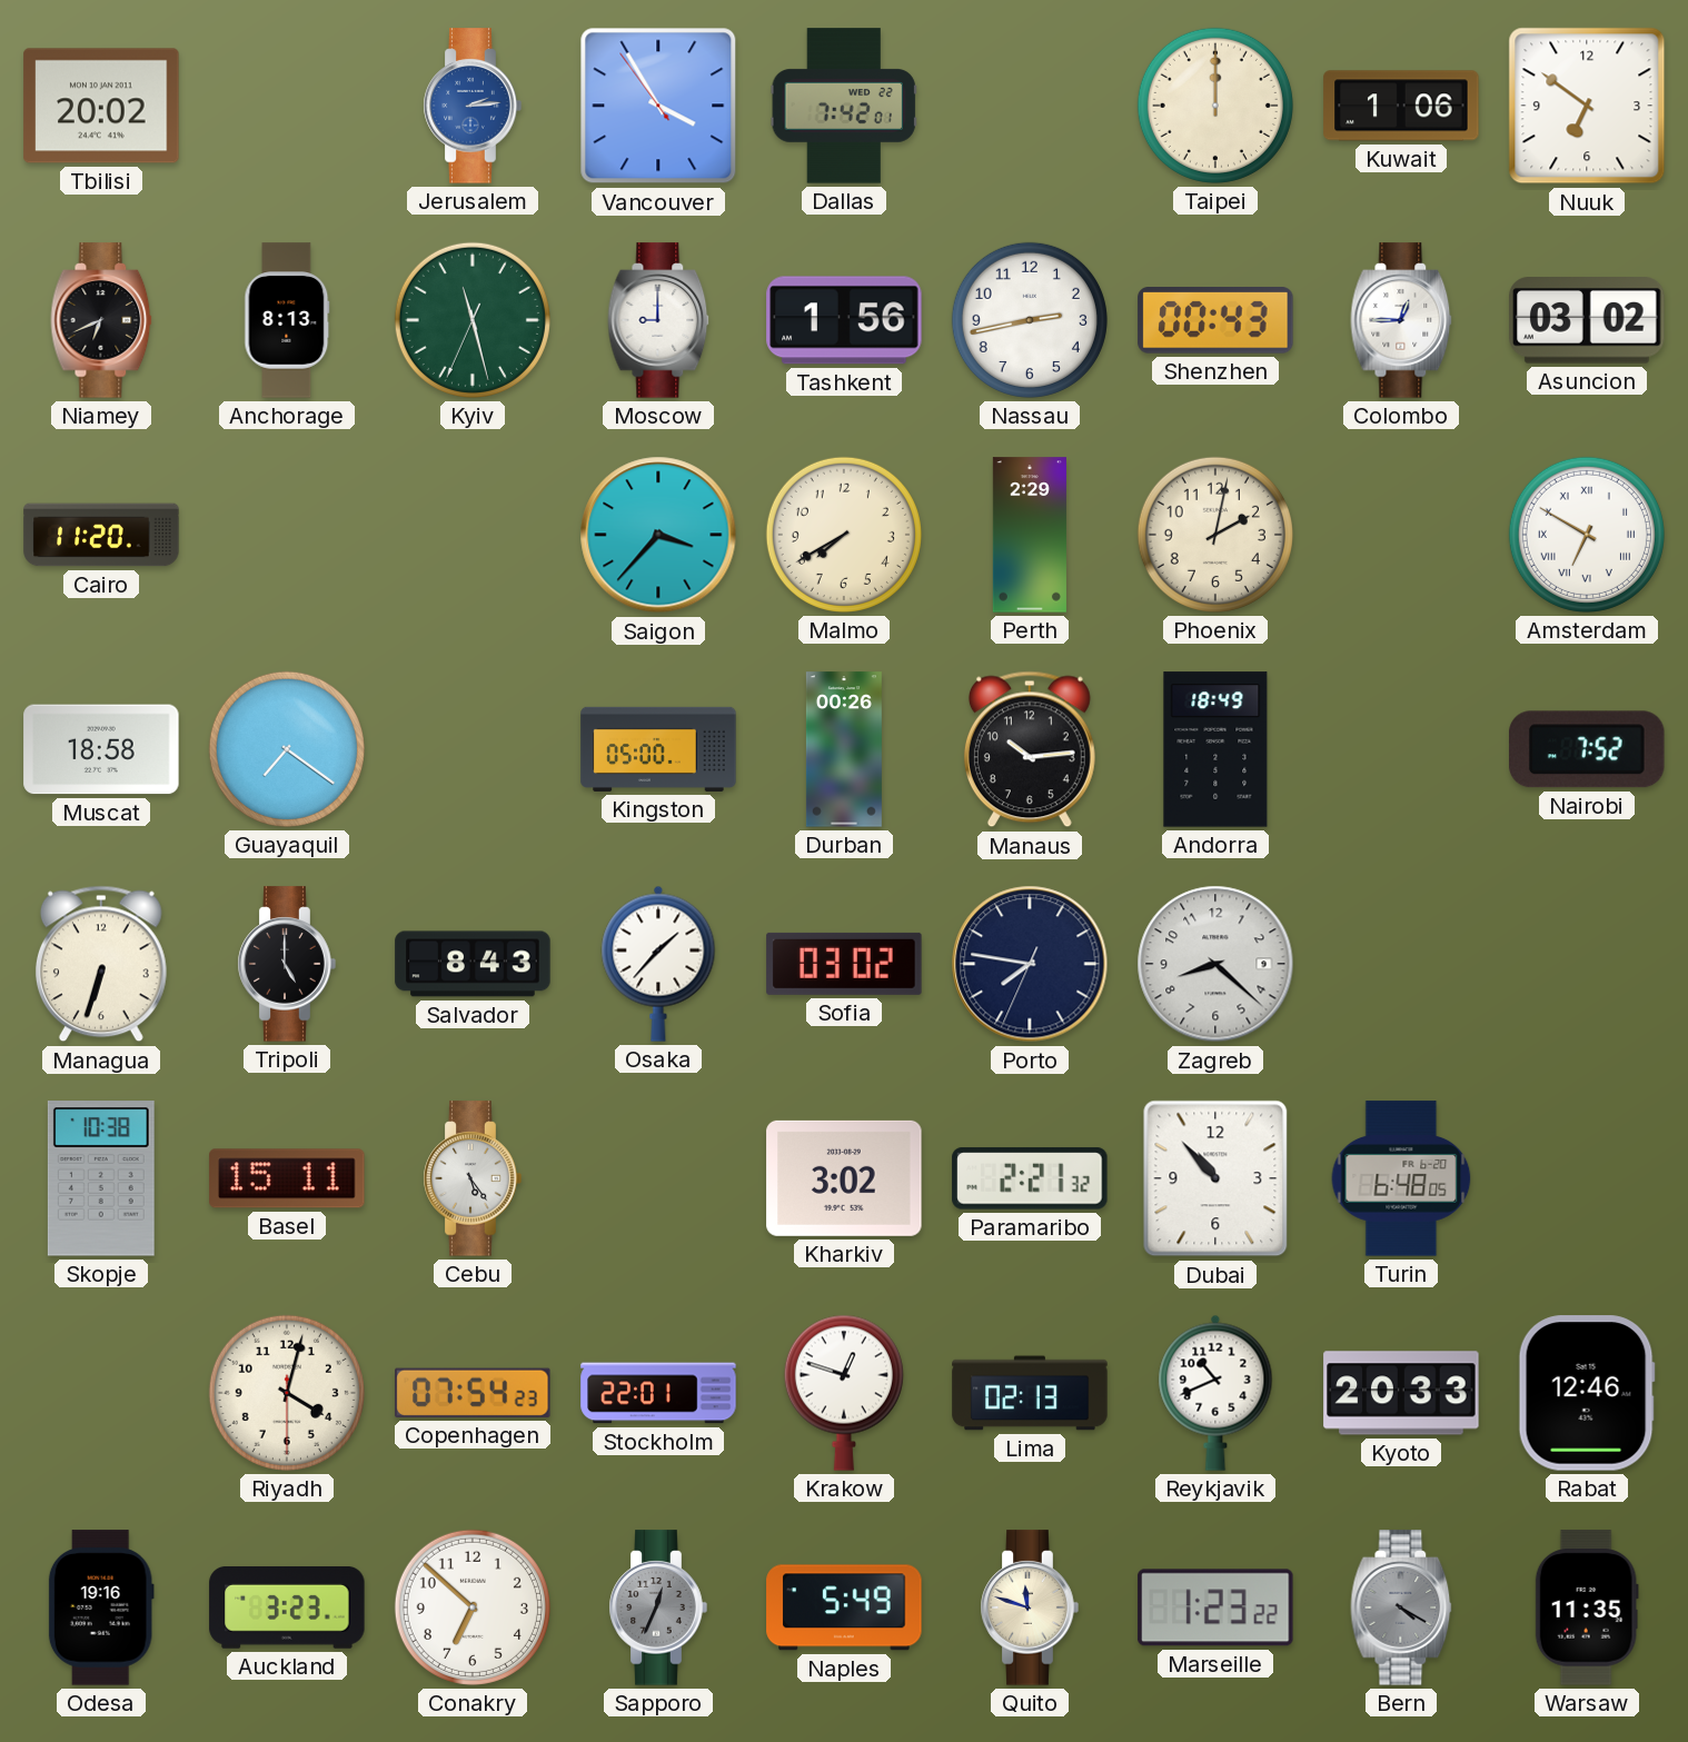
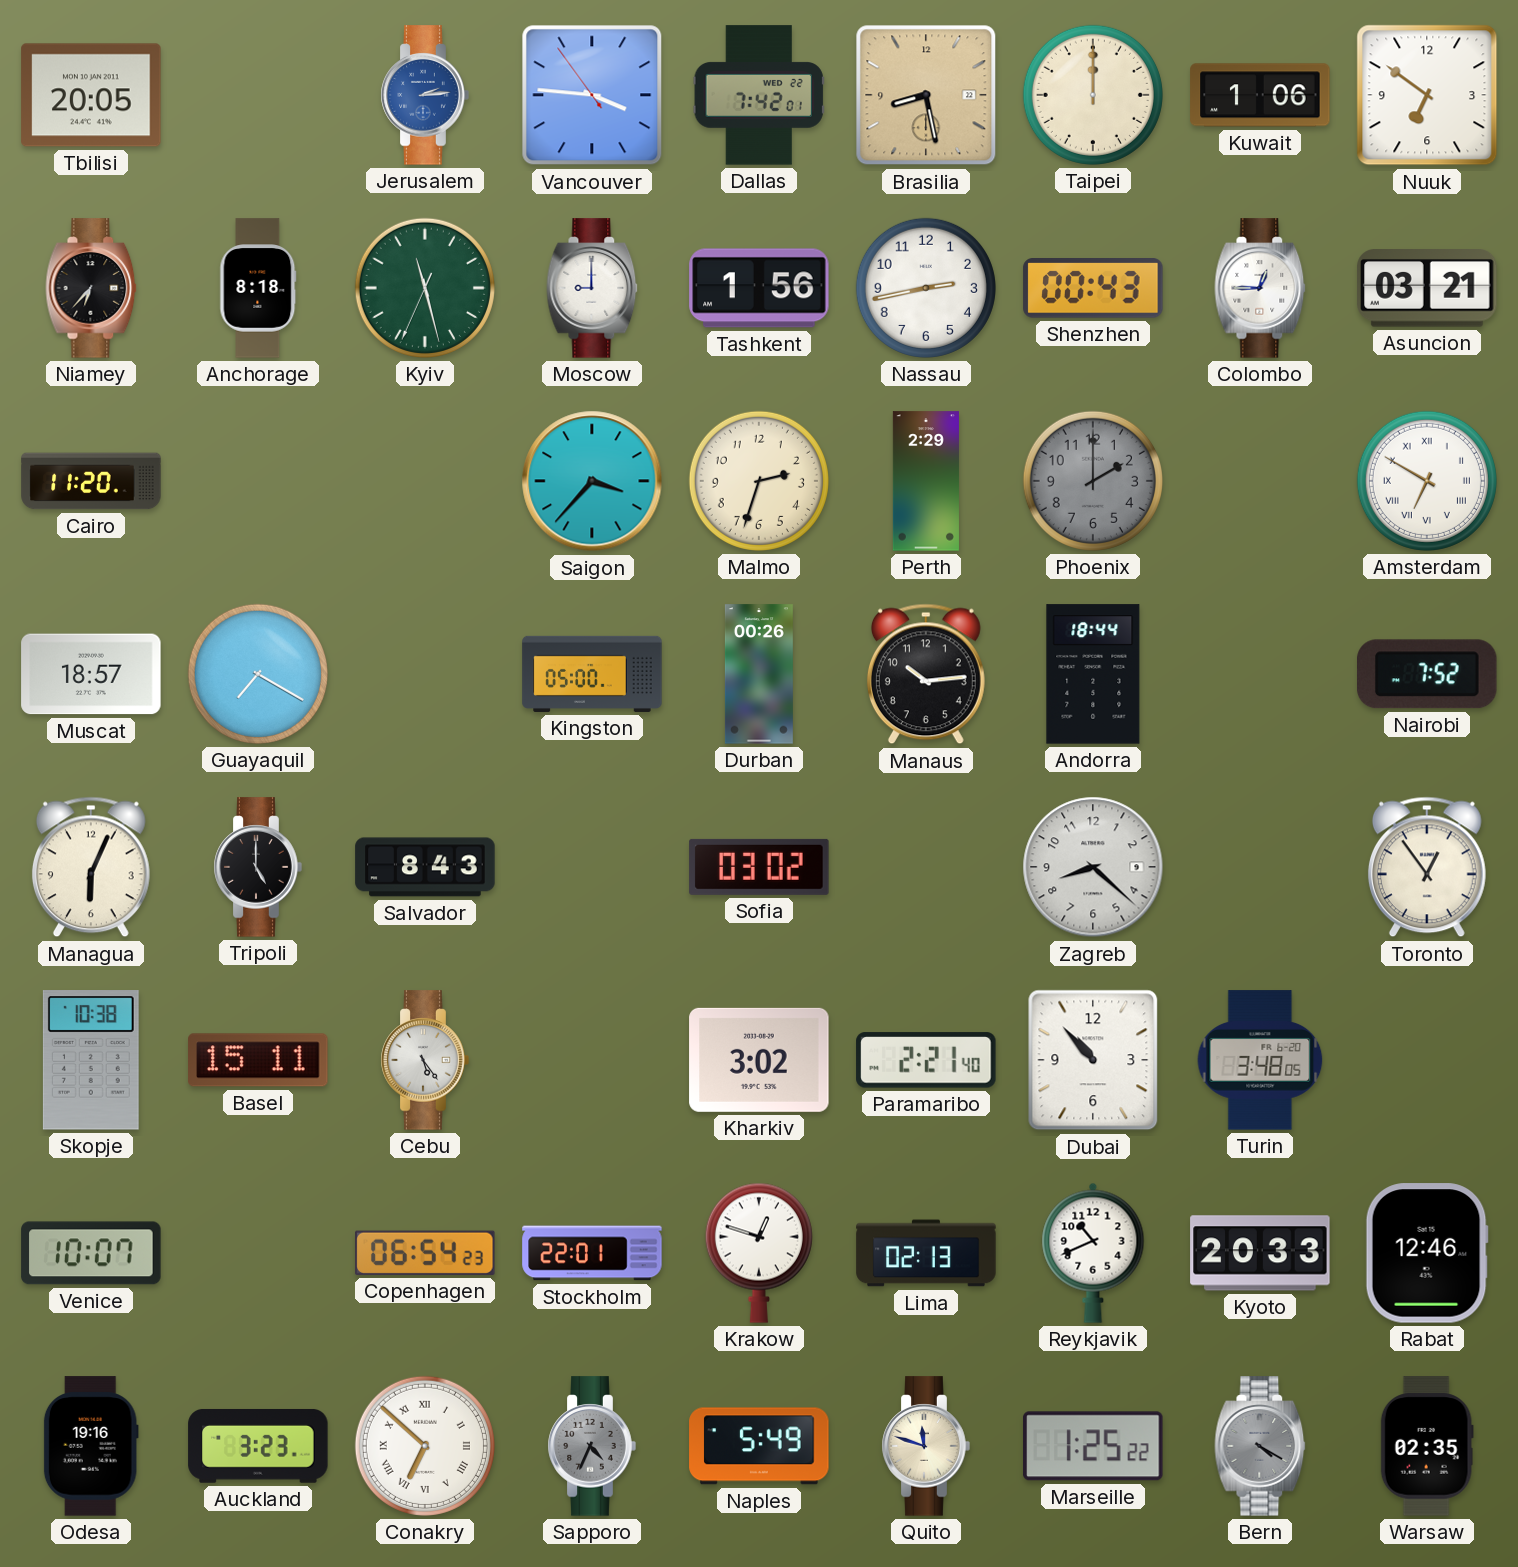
Tbilisi: 20:02 -> 20:05
Vancouver: 3:54 -> 3:45
Brasilia: none -> 8:28
Niamey: 6:41 -> 6:37
Anchorage: 8:13 -> 8:18
Asuncion: 03:02 -> 03:21
Malmo: 7:40 -> 2:33
Phoenix: 2:02 -> 2:00
Phoenix dial: cream -> grey
Muscat: 18:58 -> 18:57
Guayaquil: 7:21 -> 7:20
Andorra: 18:49 -> 18:44
Managua: 6:33 -> 6:04
Osaka: 1:37 -> none
Porto: 7:46 -> none
Toronto: none -> 12:54
Paramaribo: 2:21:32 -> 2:21:40
Turin: 6:48 -> 3:48
Venice: none -> 10:07
Riyadh: 4:02 -> none
Copenhagen: 07:54 -> 06:54
Conakry numerals: Arabic -> Roman
Sapporo: 12:34 -> 4:34
Marseille: 1:23 -> 1:25
Warsaw: 11:35 -> 02:35
